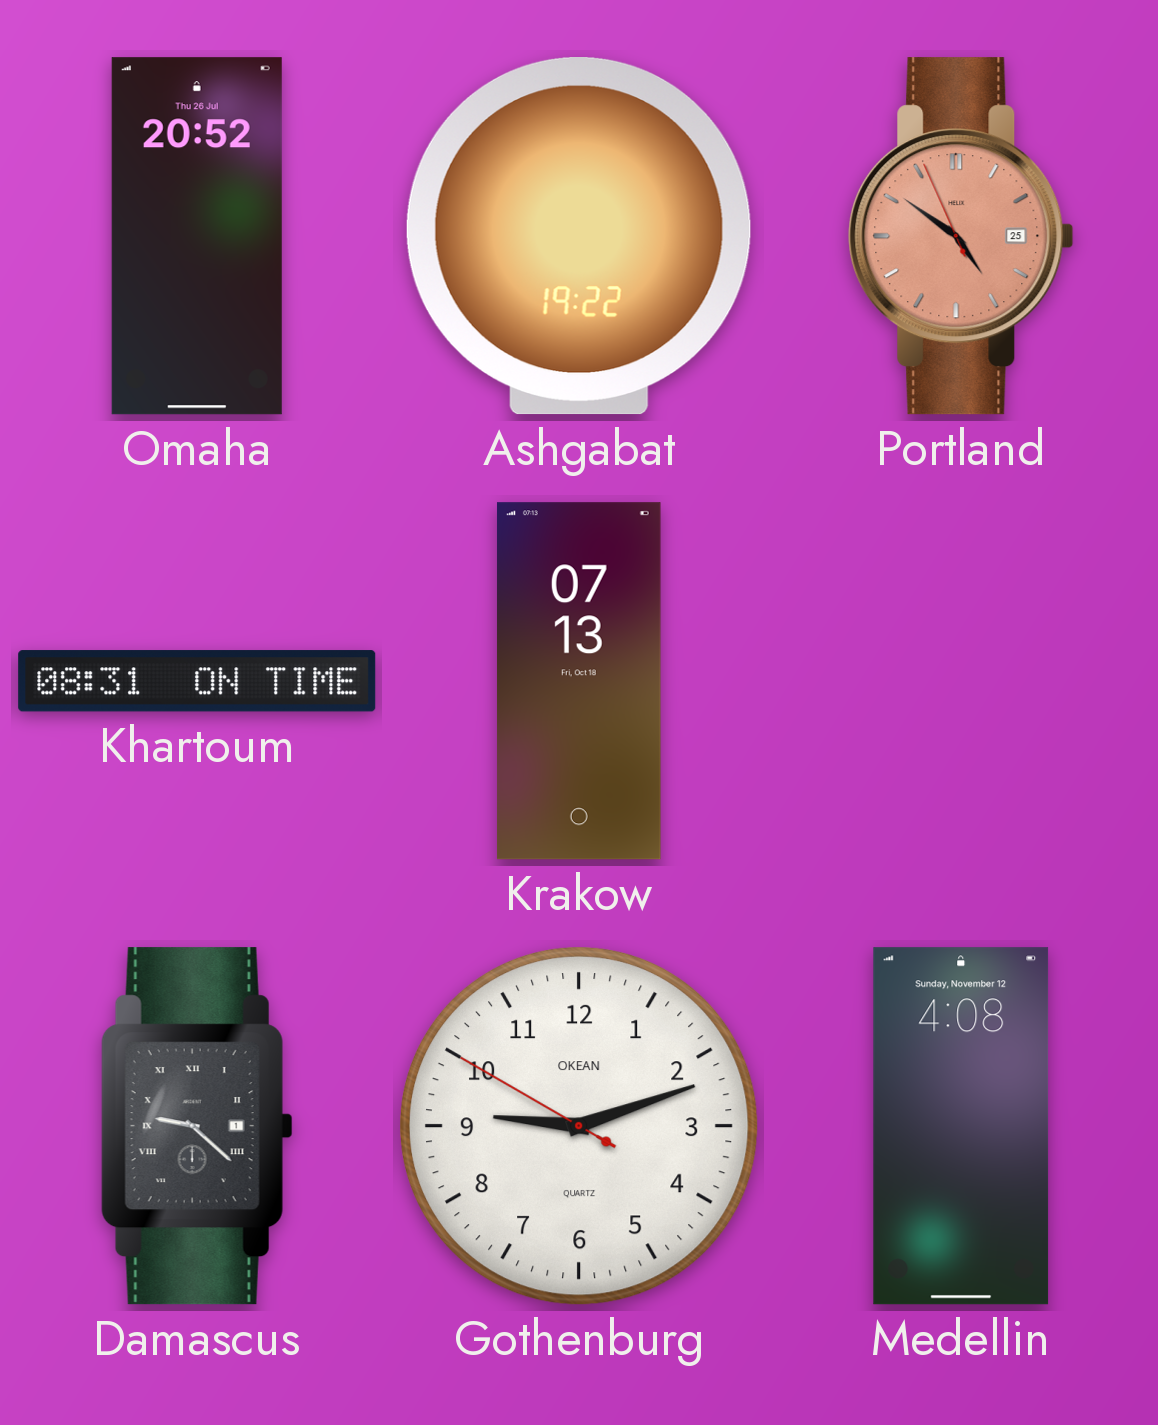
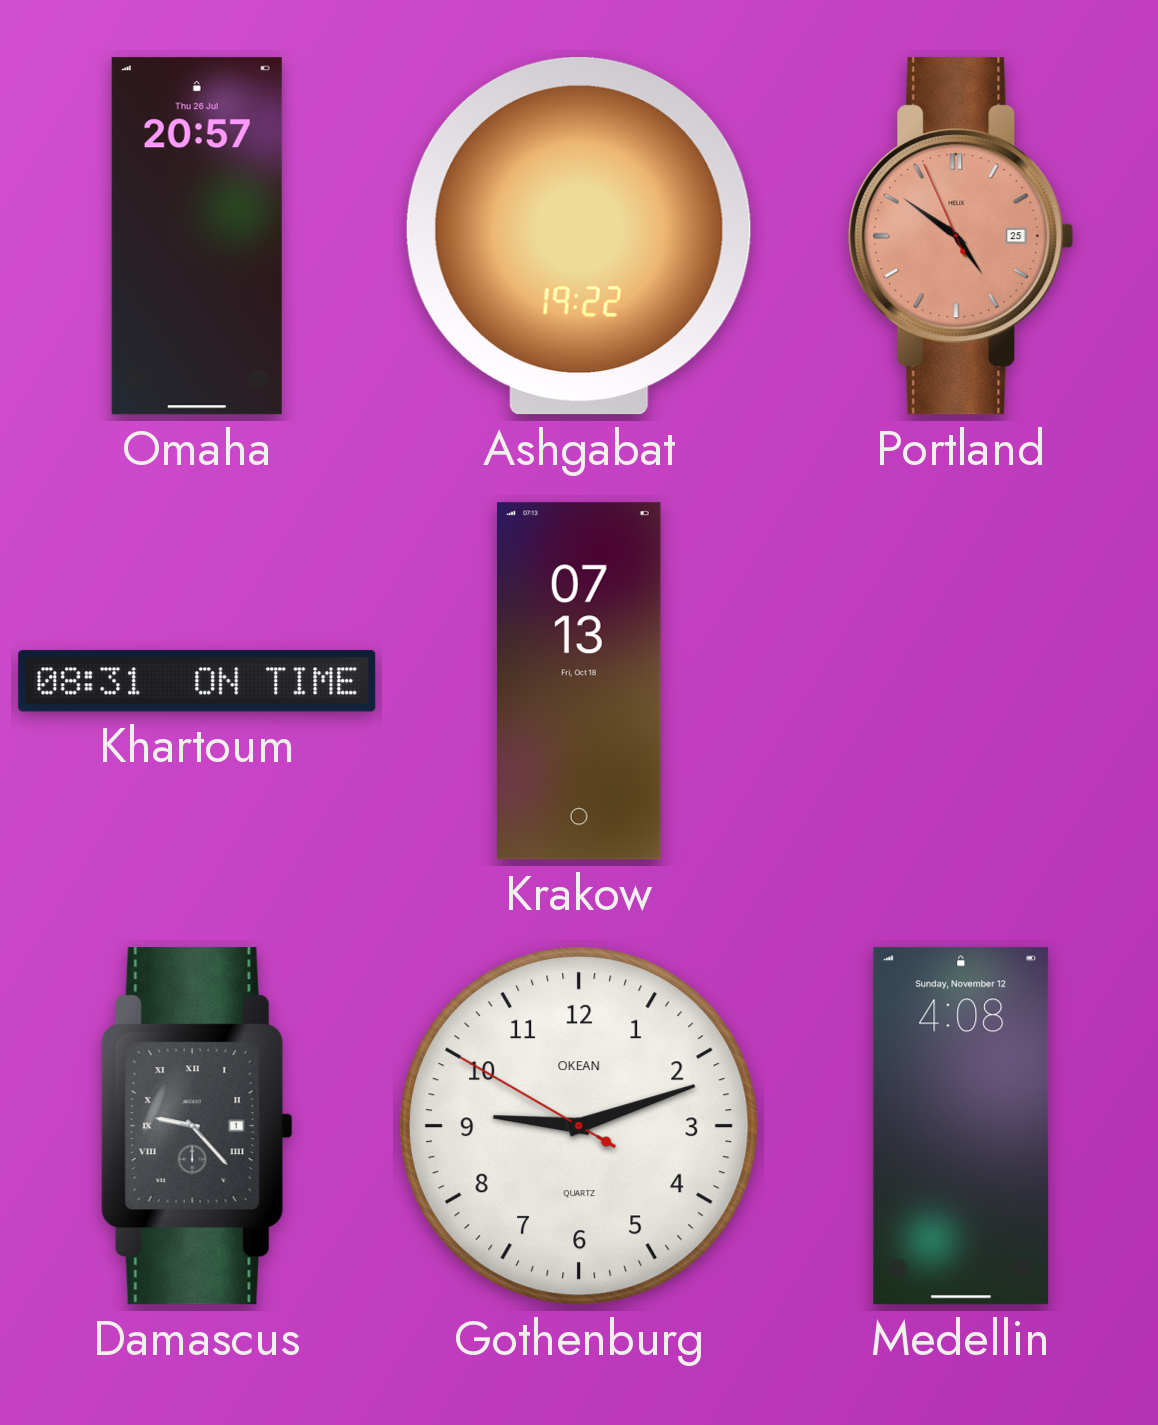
Omaha: 20:52 -> 20:57
Damascus: 9:22 -> 9:23
